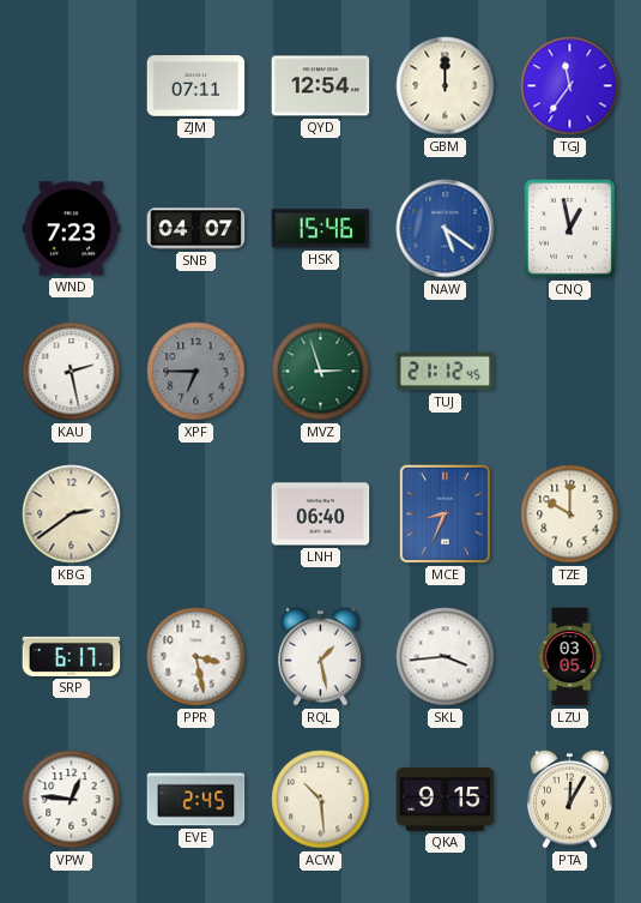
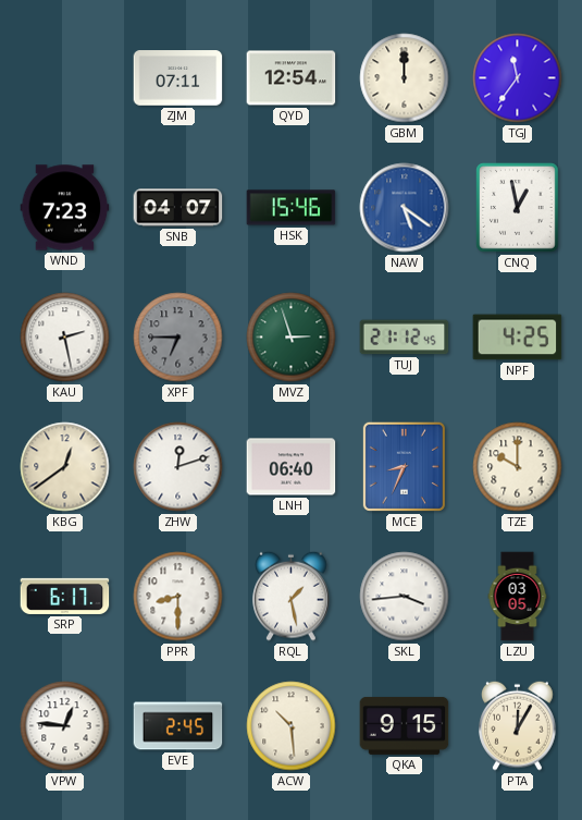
NPF: none -> 4:25
KBG: 2:39 -> 12:39
ZHW: none -> 12:12
PPR: 3:28 -> 8:30
